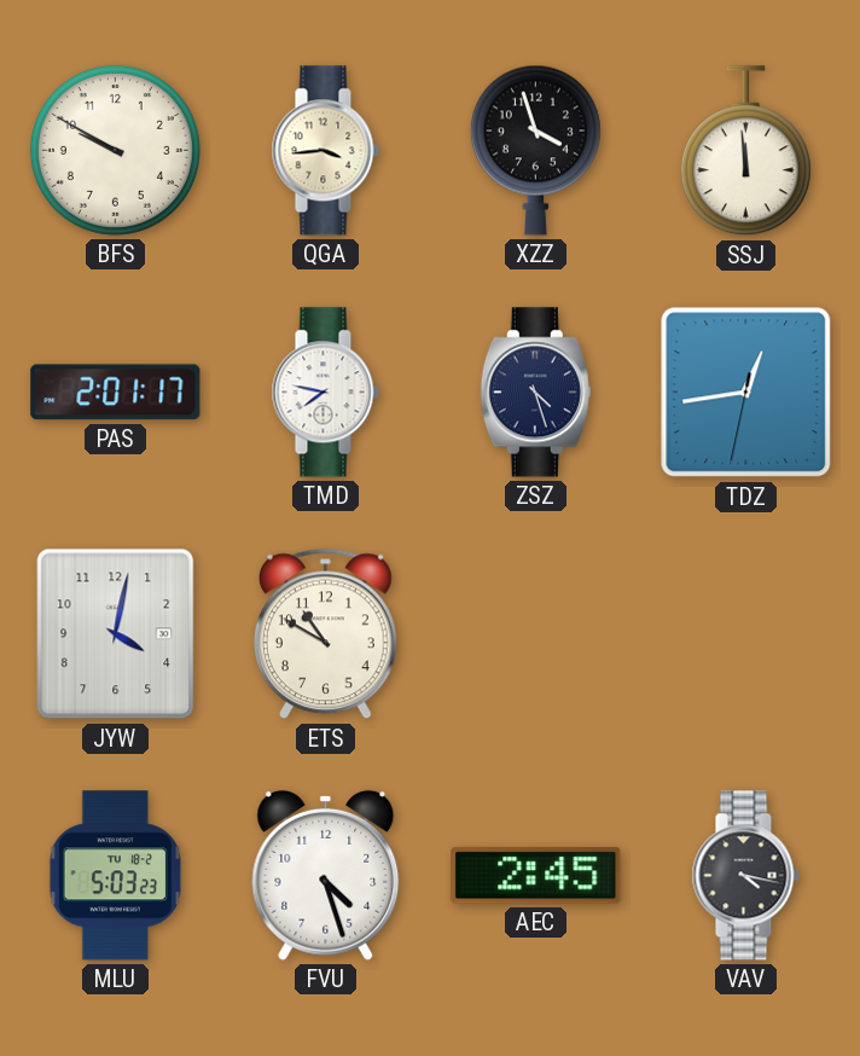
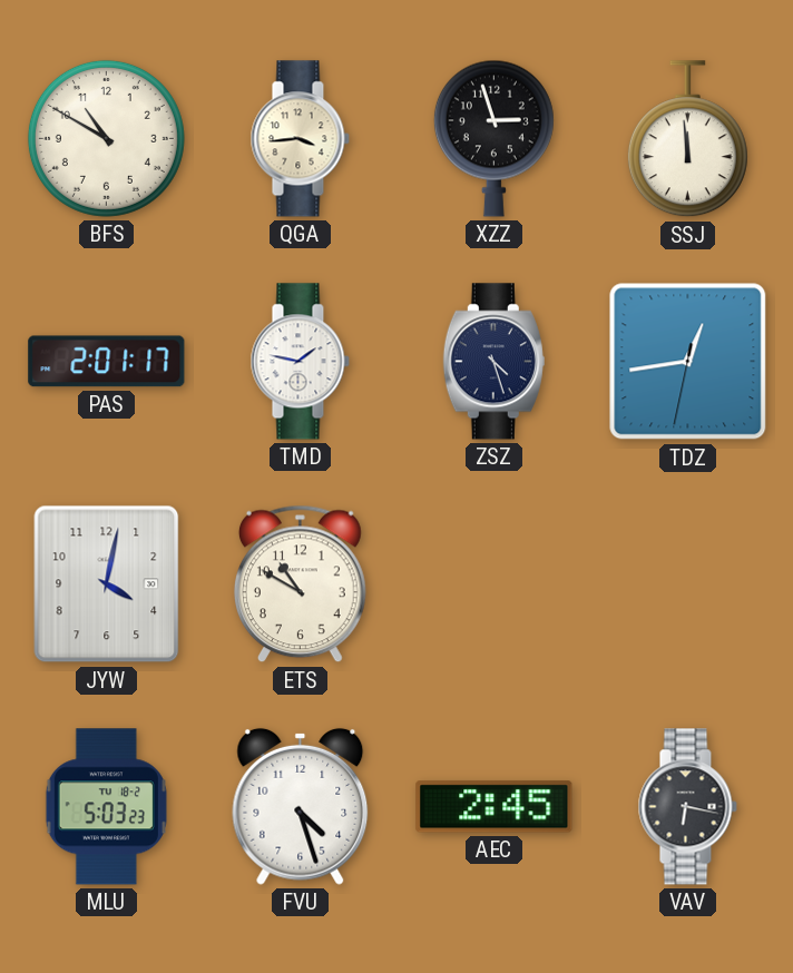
BFS: 9:50 -> 10:50
XZZ: 3:57 -> 2:57
TMD: 7:47 -> 1:47
VAV: 4:17 -> 6:17
